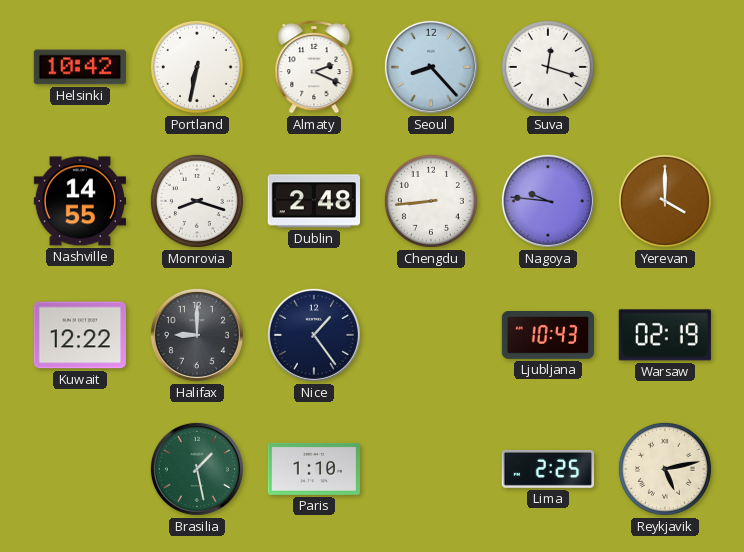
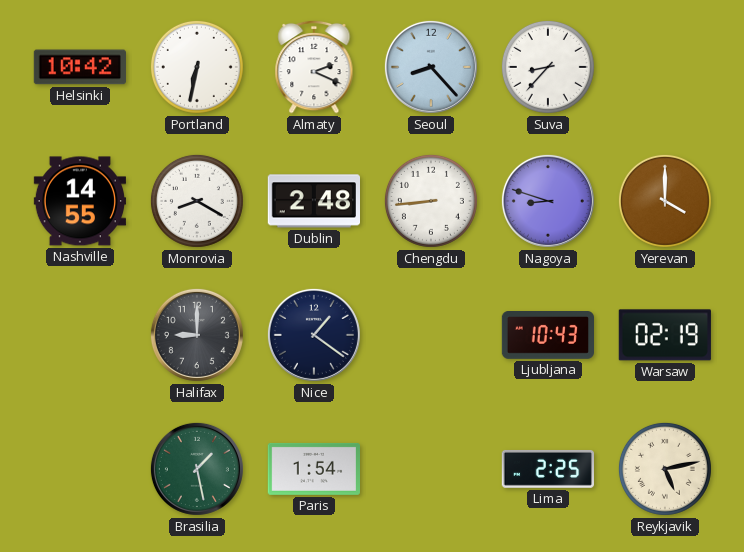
Suva: 12:18 -> 8:37
Monrovia: 8:18 -> 8:20
Nagoya: 9:46 -> 8:48
Kuwait: 12:22 -> none
Nice: 1:24 -> 1:21
Paris: 1:10 -> 1:54
